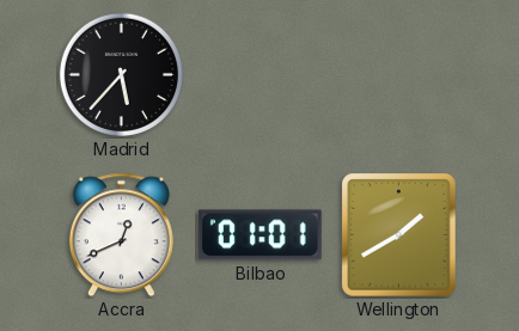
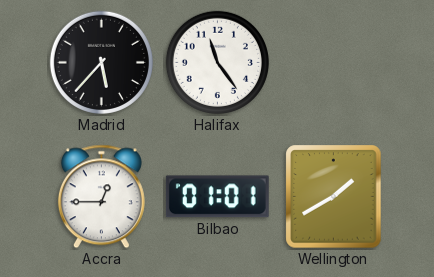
Halifax: none -> 11:24
Accra: 12:41 -> 12:45
